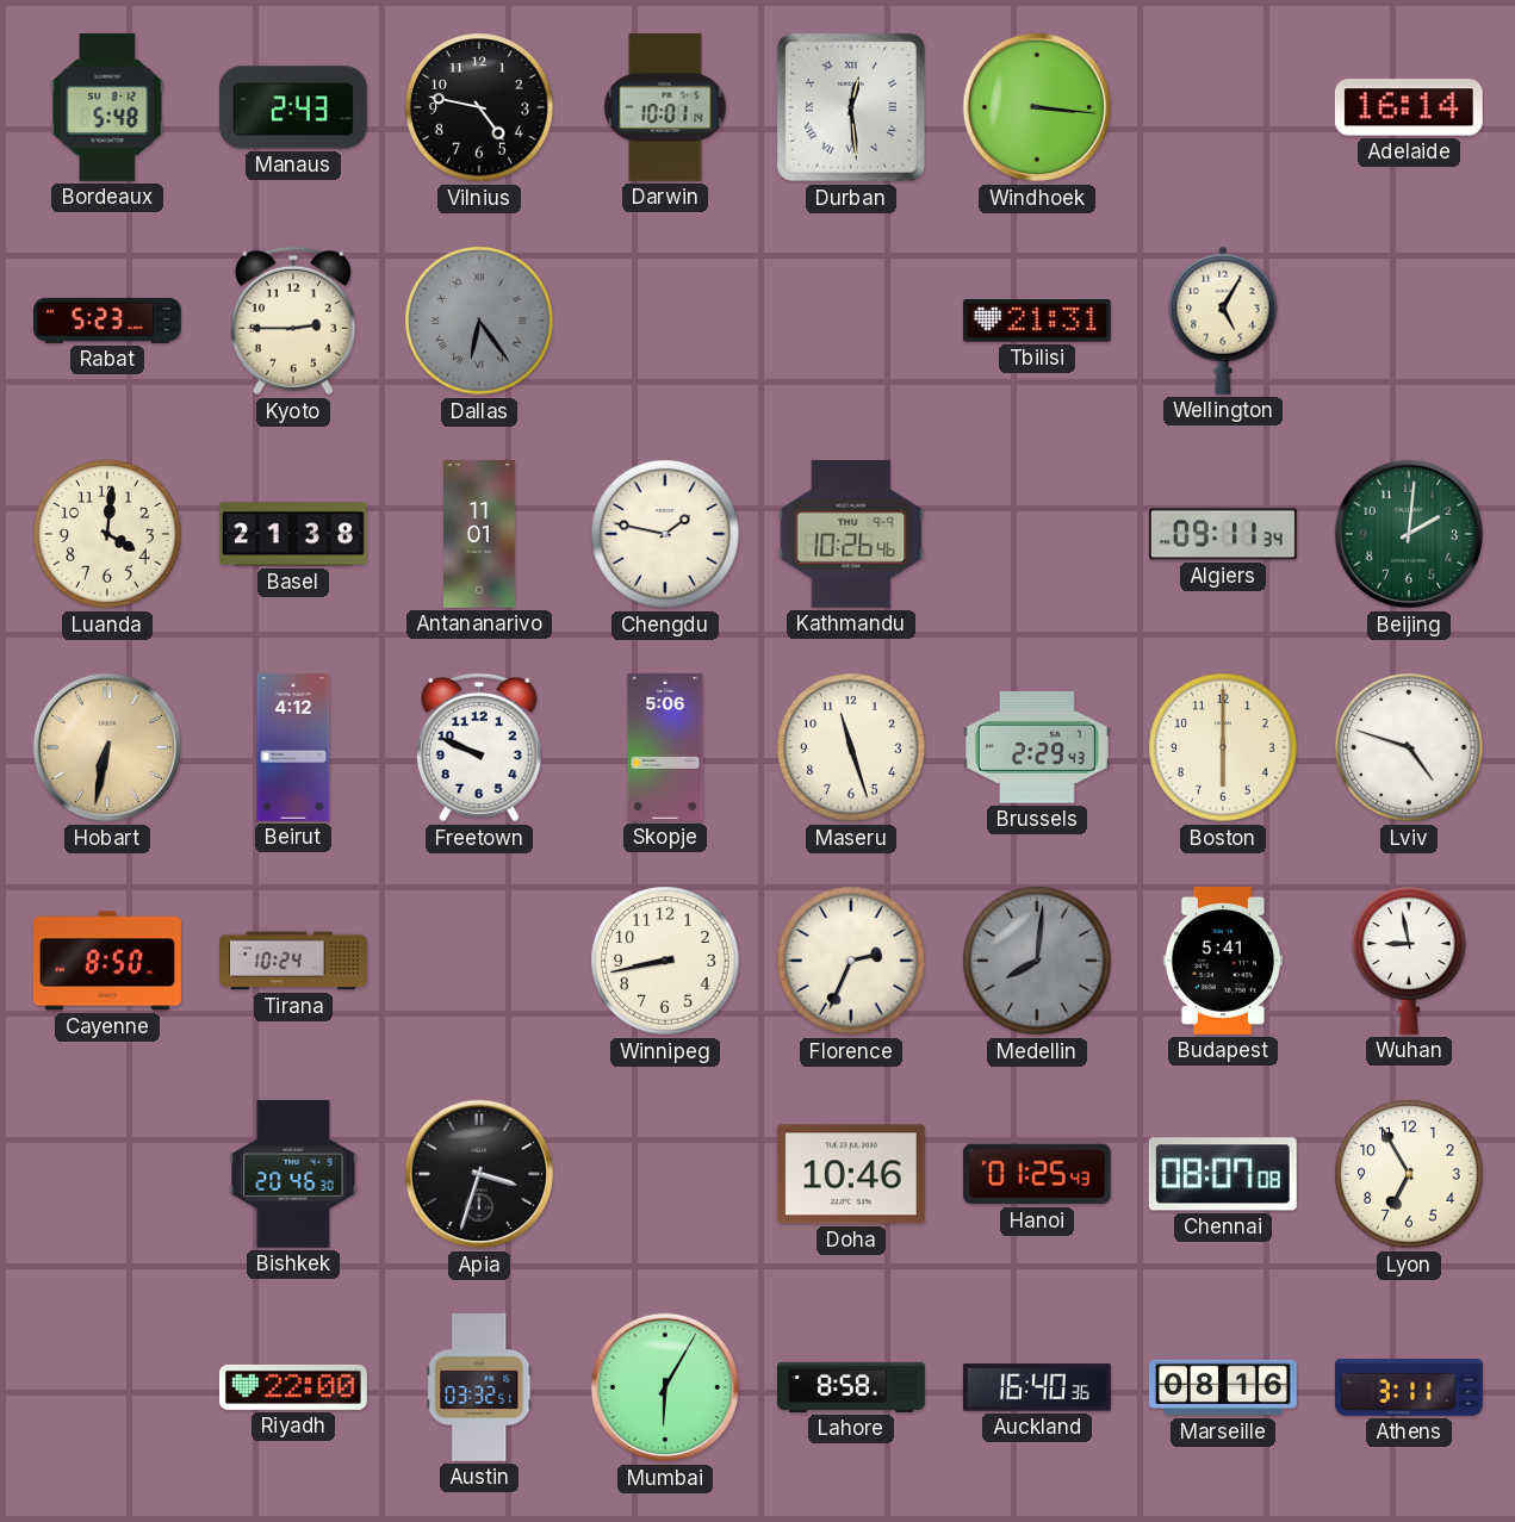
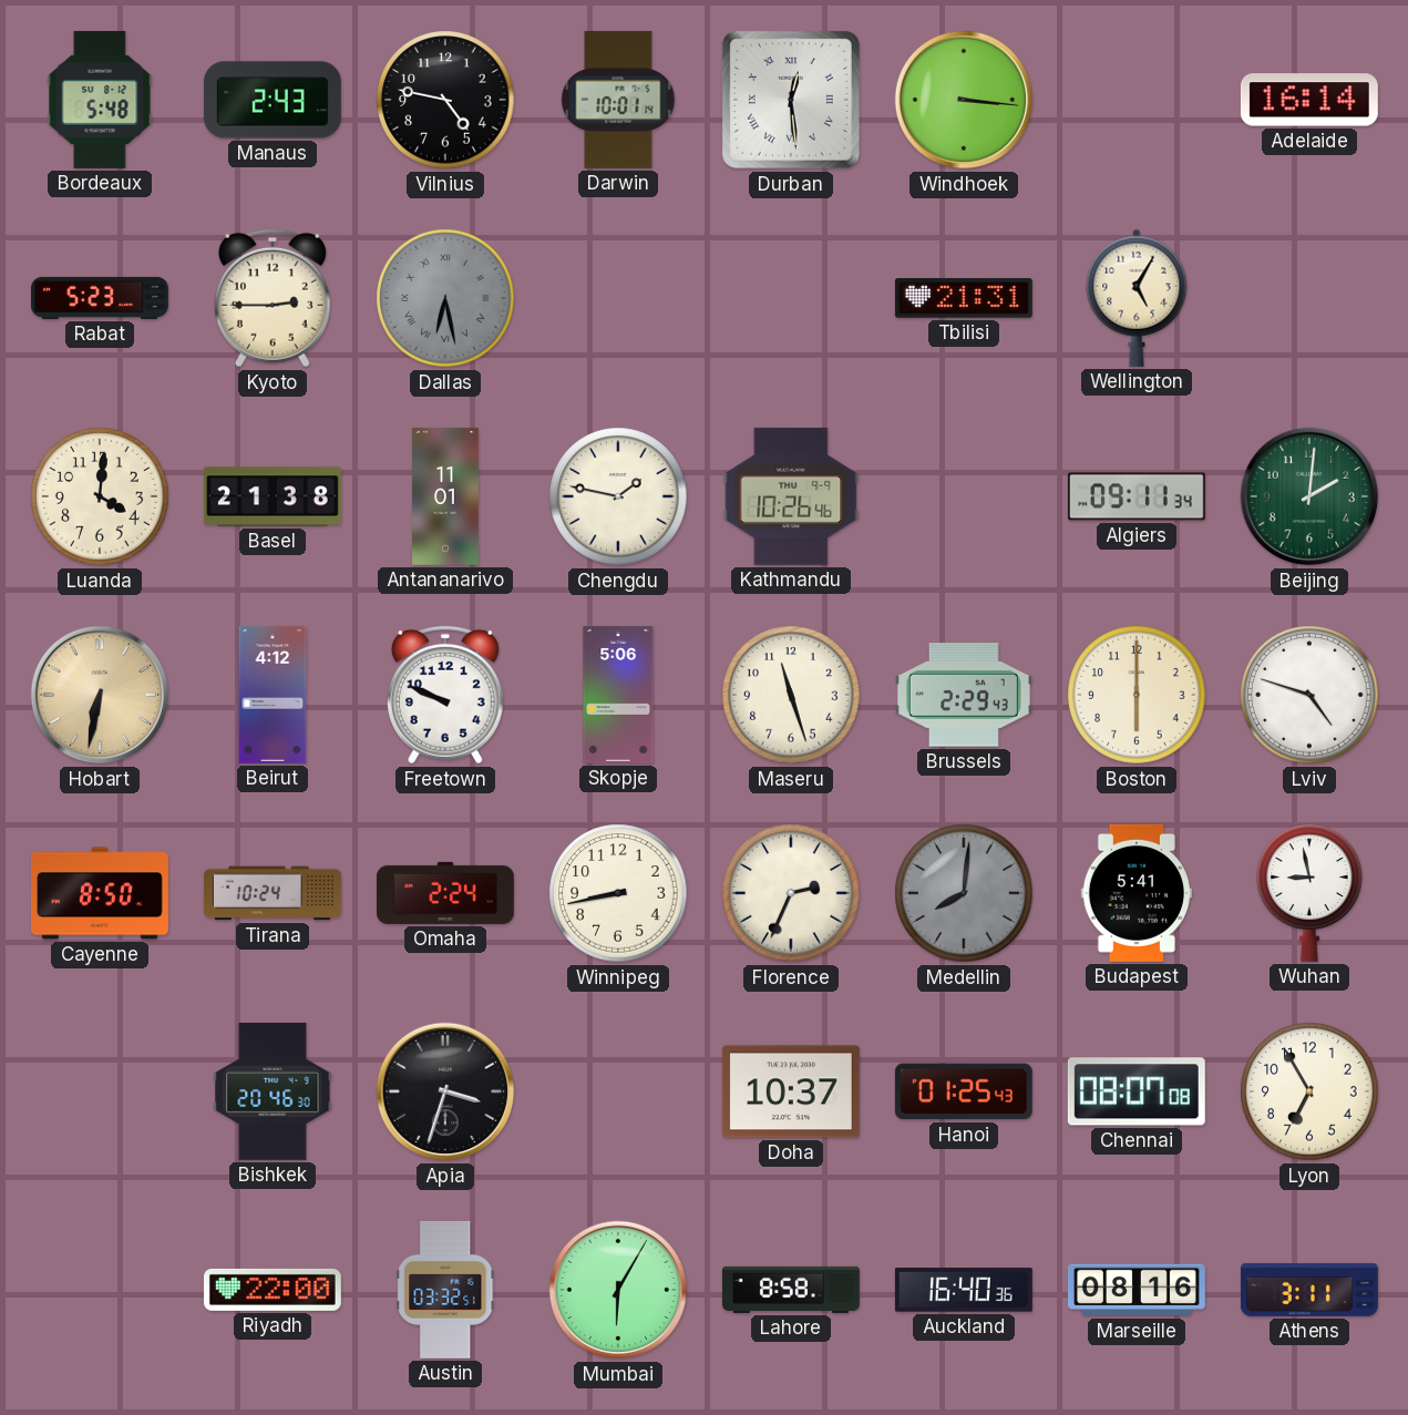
Dallas: 6:24 -> 6:28
Omaha: none -> 2:24
Doha: 10:46 -> 10:37
